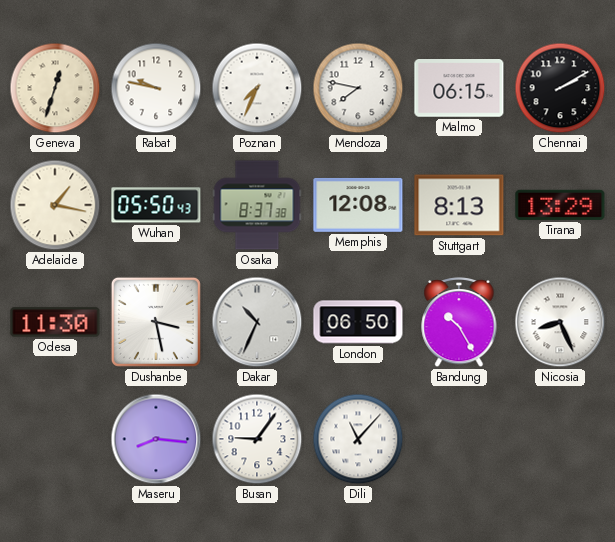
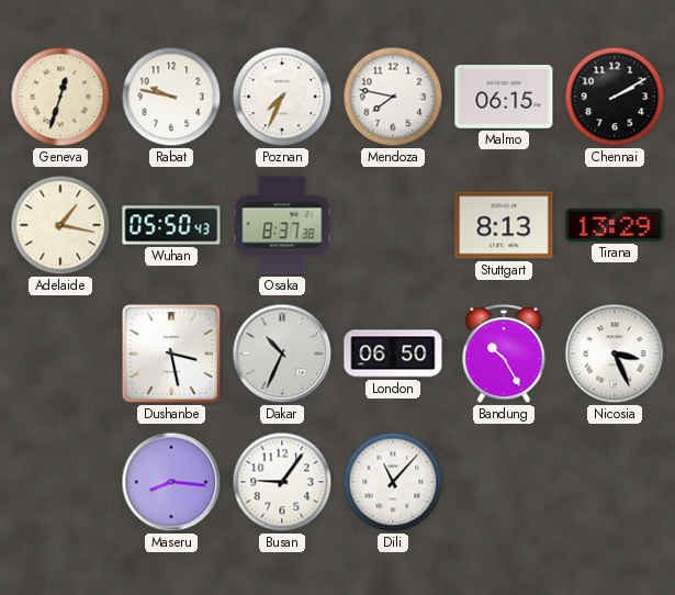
Memphis: 12:08 -> none
Odesa: 11:30 -> none
Nicosia: 8:26 -> 3:26
